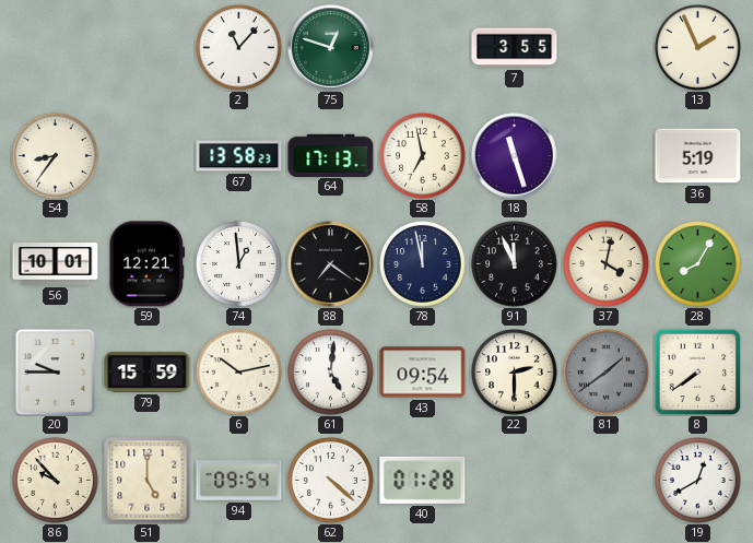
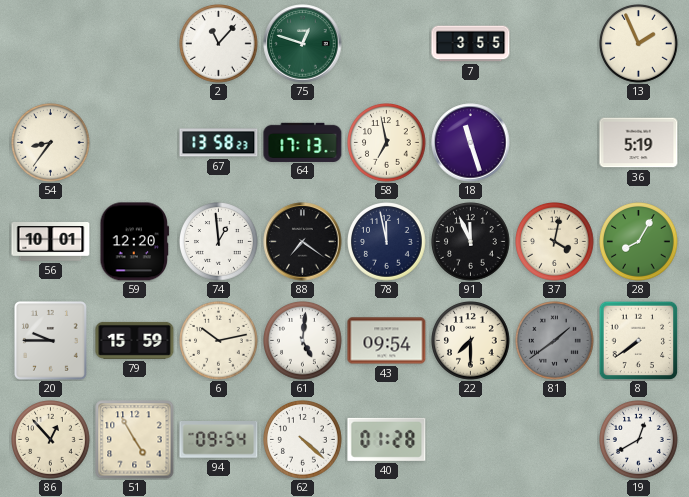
59: 12:21 -> 12:20
22: 2:30 -> 7:30
86: 9:53 -> 12:53
51: 5:00 -> 4:55
